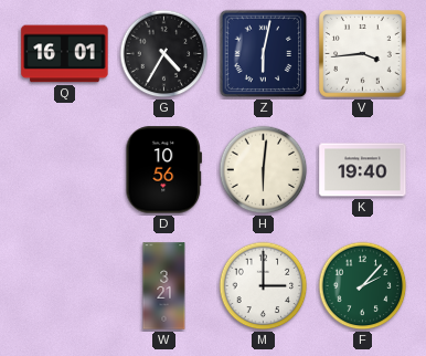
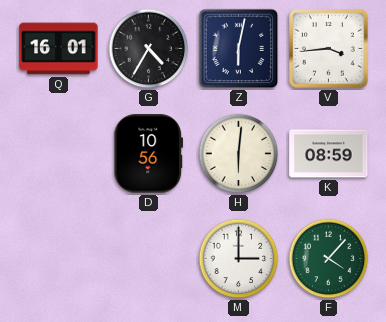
K: 19:40 -> 08:59
W: 3:21 -> none
F: 2:07 -> 4:07
